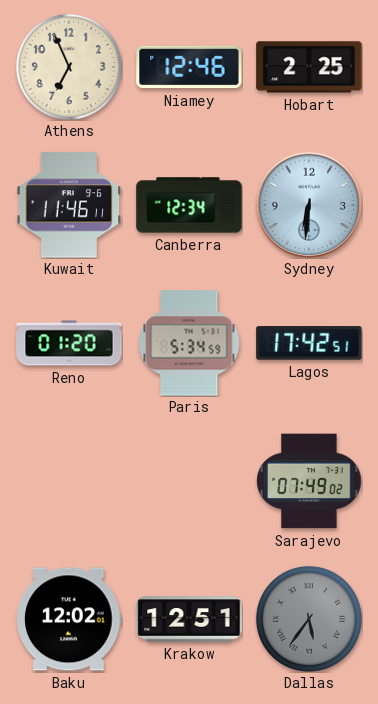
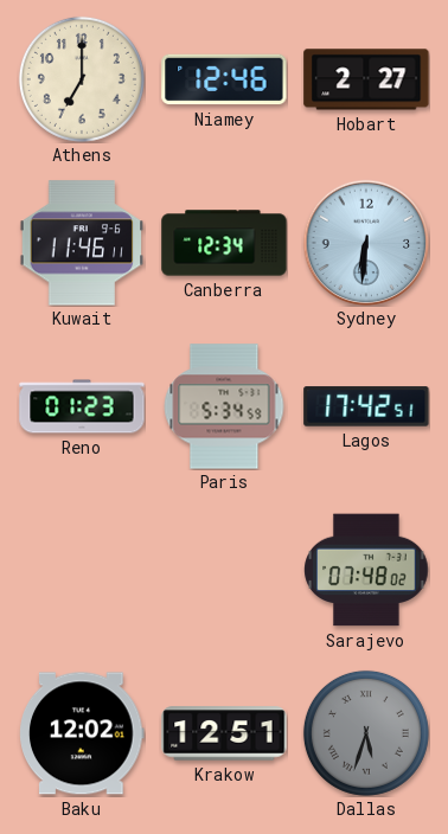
Athens: 6:56 -> 7:00
Hobart: 2:25 -> 2:27
Reno: 01:20 -> 01:23
Sarajevo: 07:49 -> 07:48
Dallas: 5:36 -> 5:33
